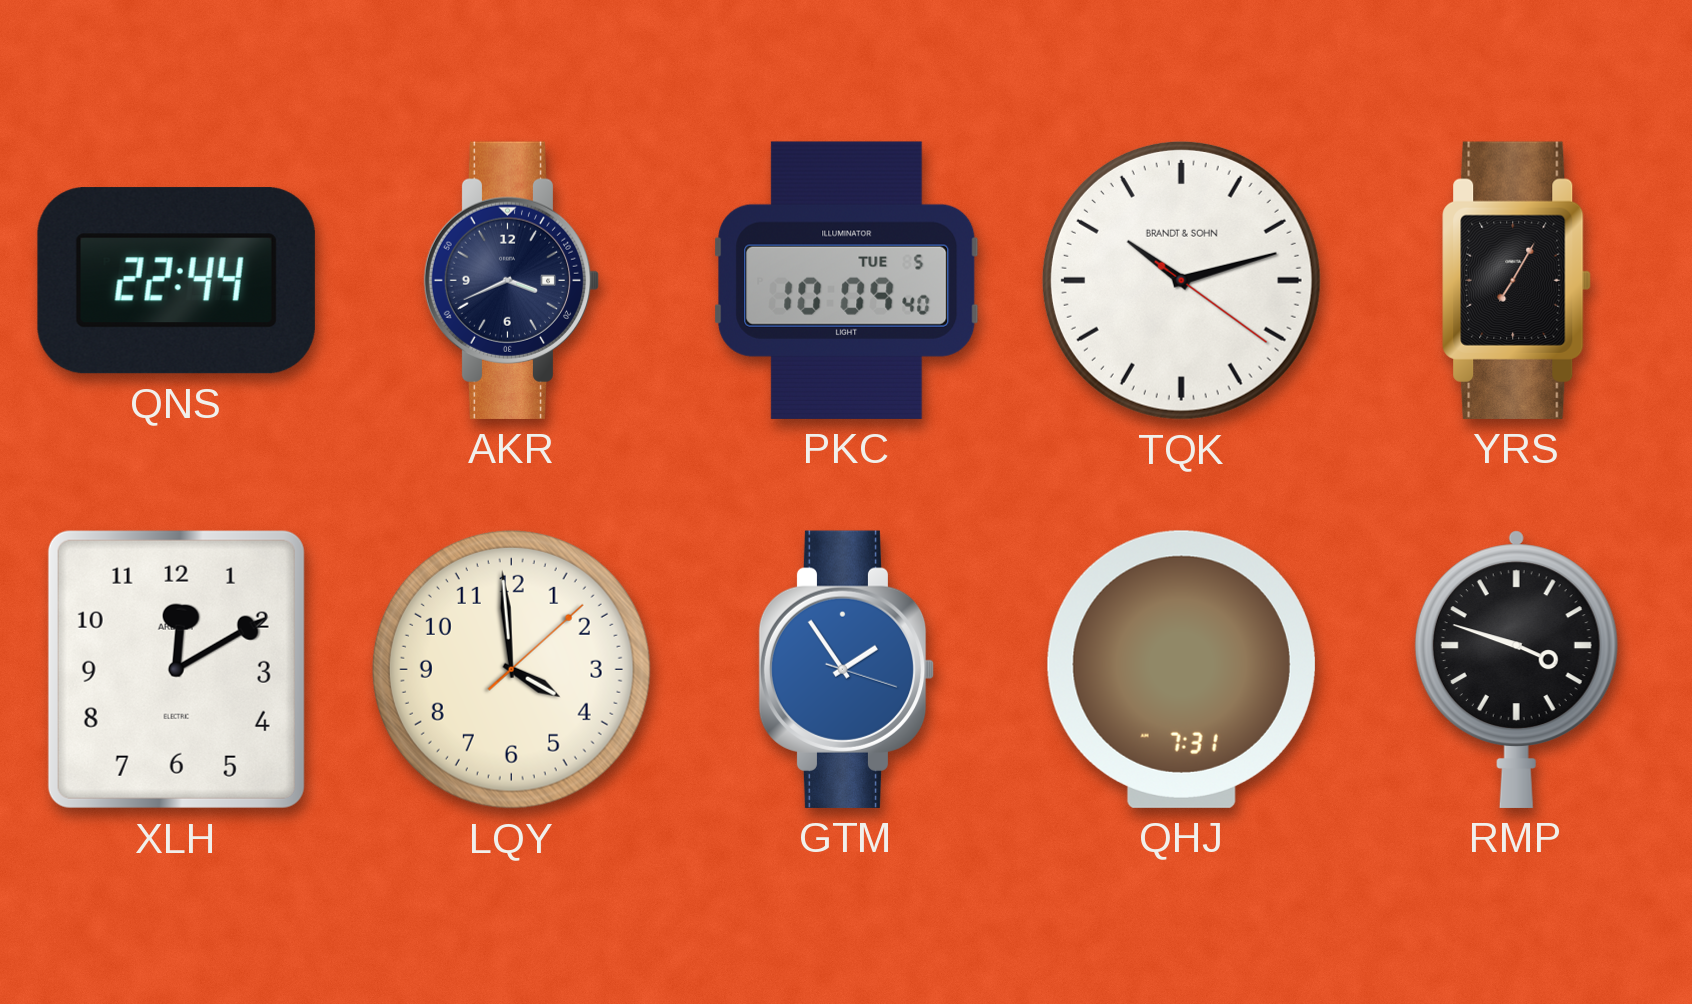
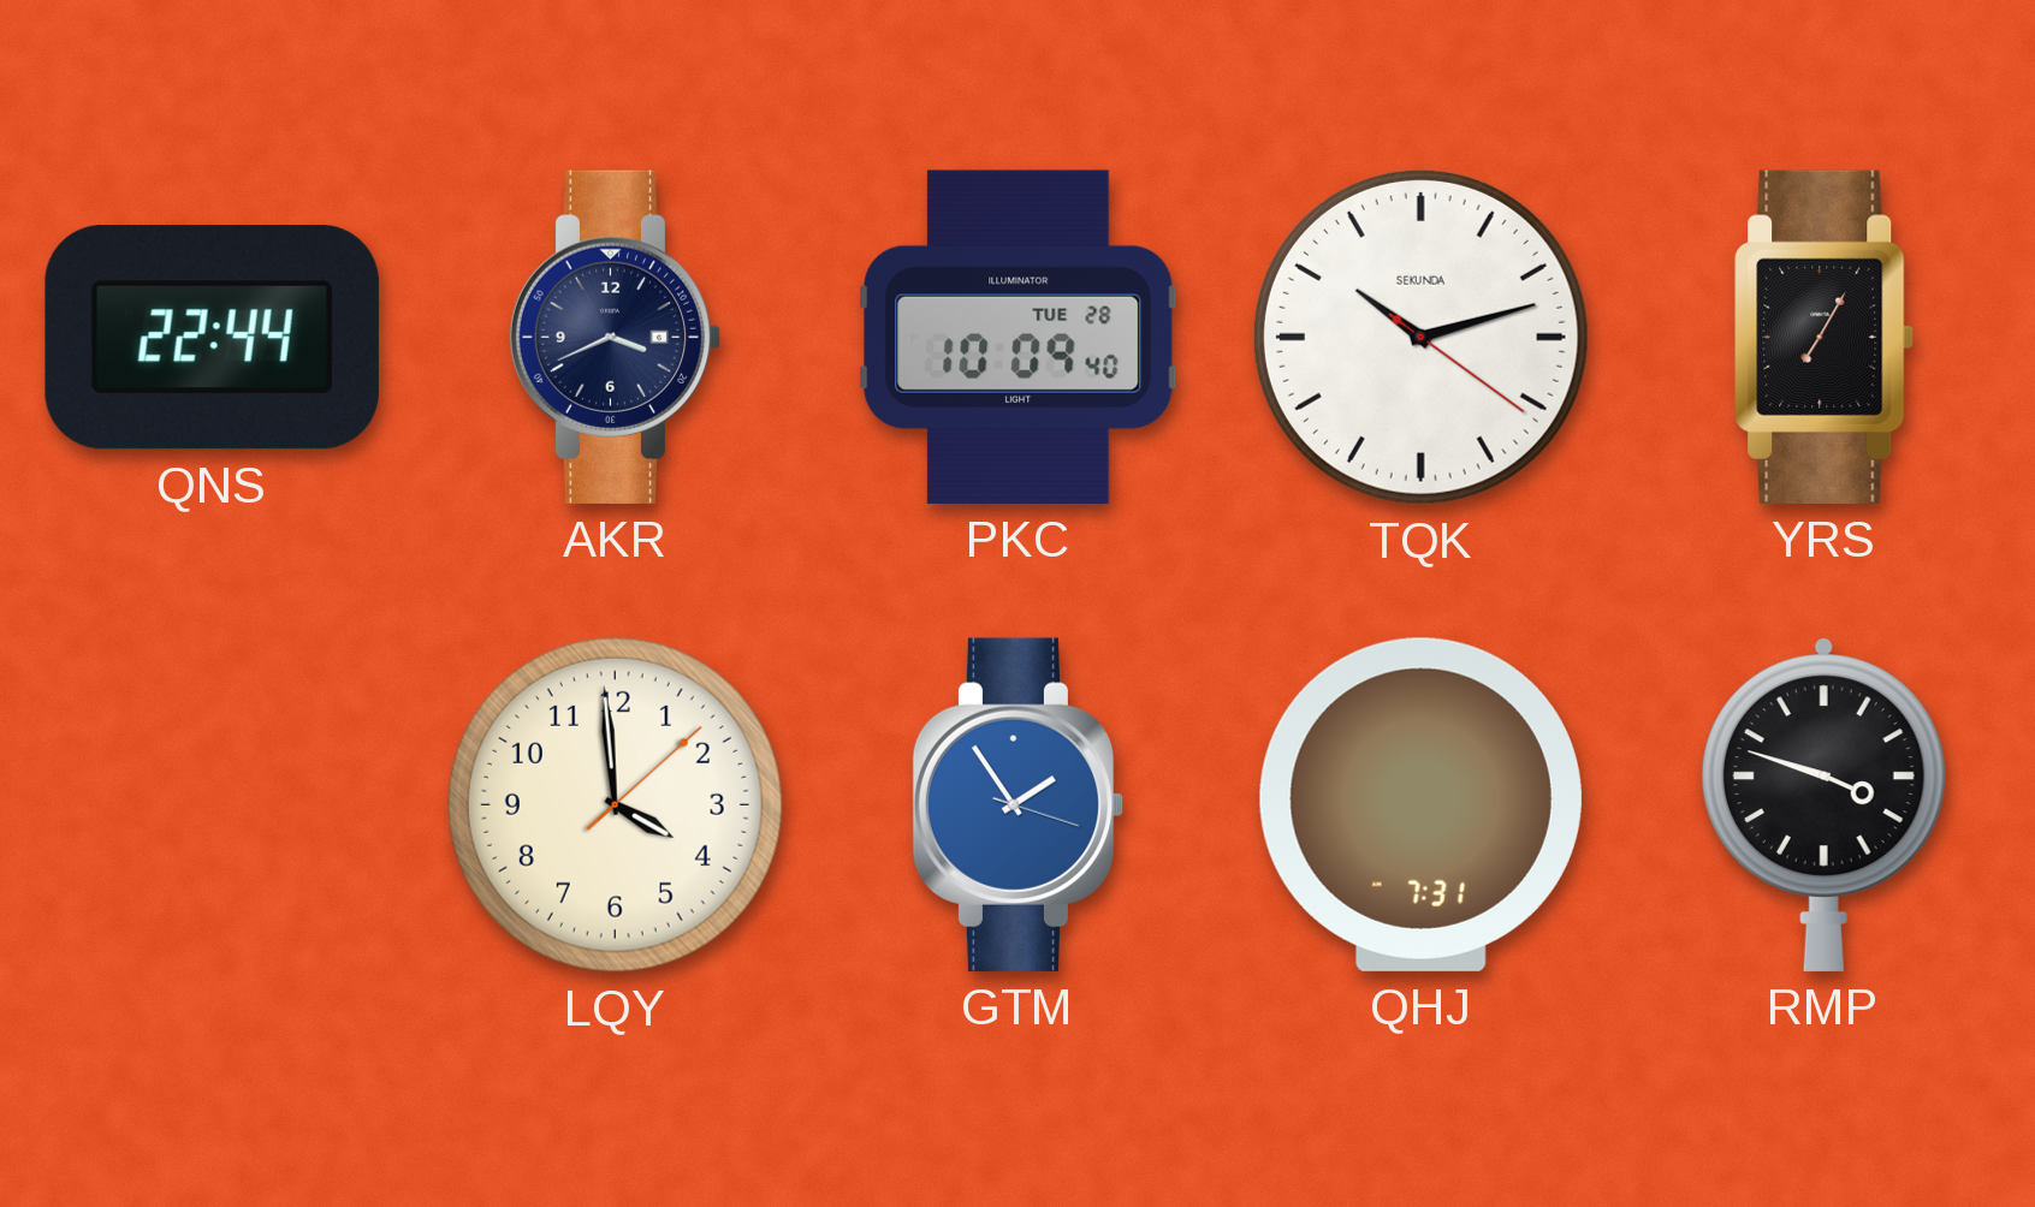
PKC date: TUE 5 -> TUE 28
TQK brand: BRANDT & SOHN -> SEKUNDA
XLH: 12:10 -> none
